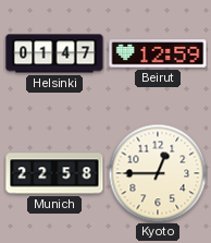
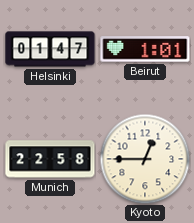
Beirut: 12:59 -> 1:01
